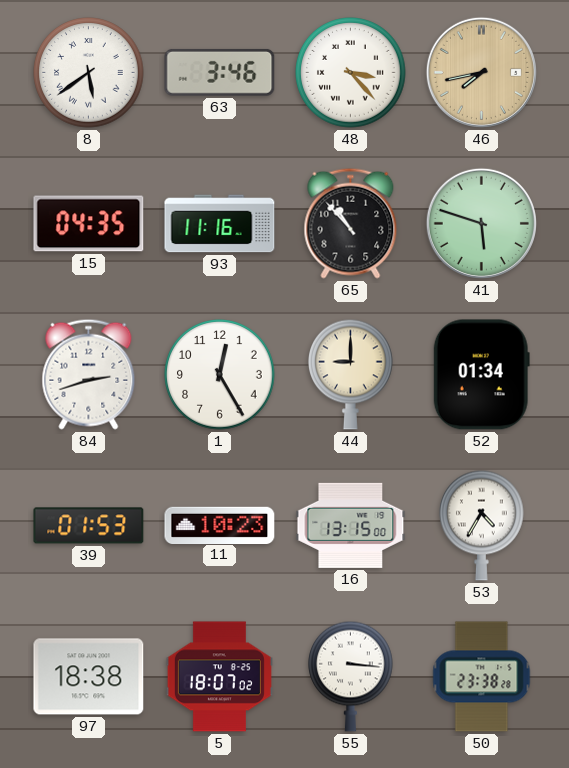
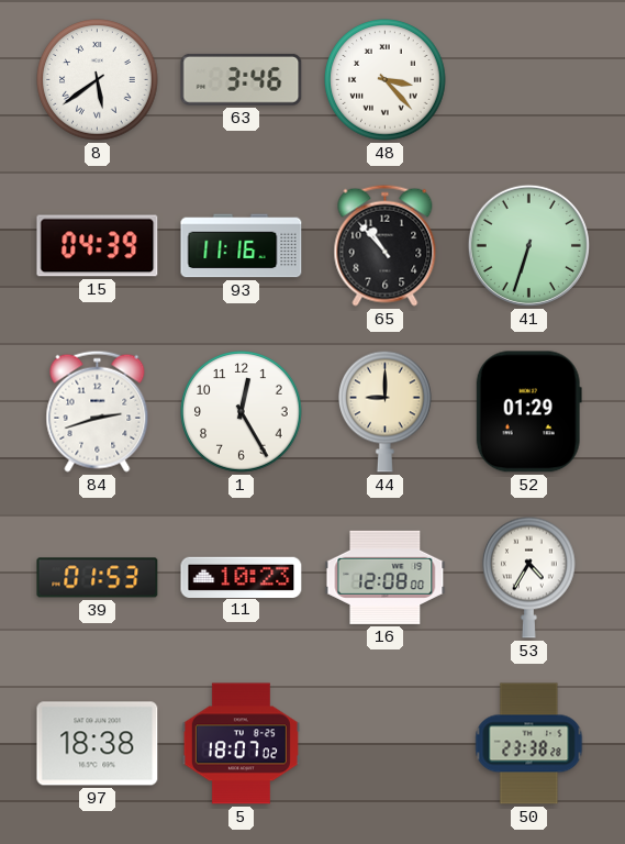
46: 7:43 -> none
15: 04:35 -> 04:39
41: 5:48 -> 6:33
52: 01:34 -> 01:29
16: 13:15 -> 12:08
55: 3:16 -> none
